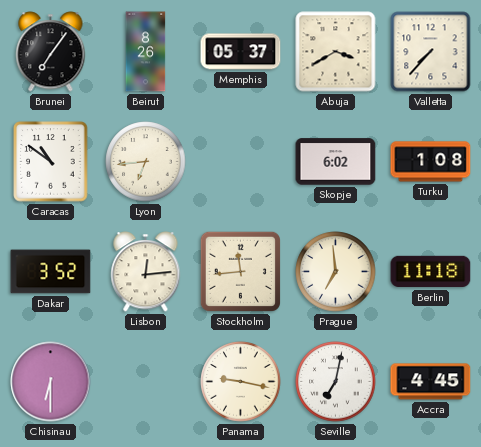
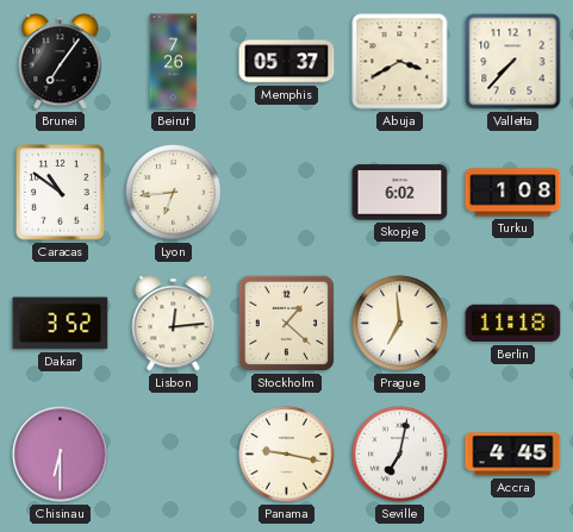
Beirut: 8:26 -> 7:26
Stockholm: 11:44 -> 1:22
